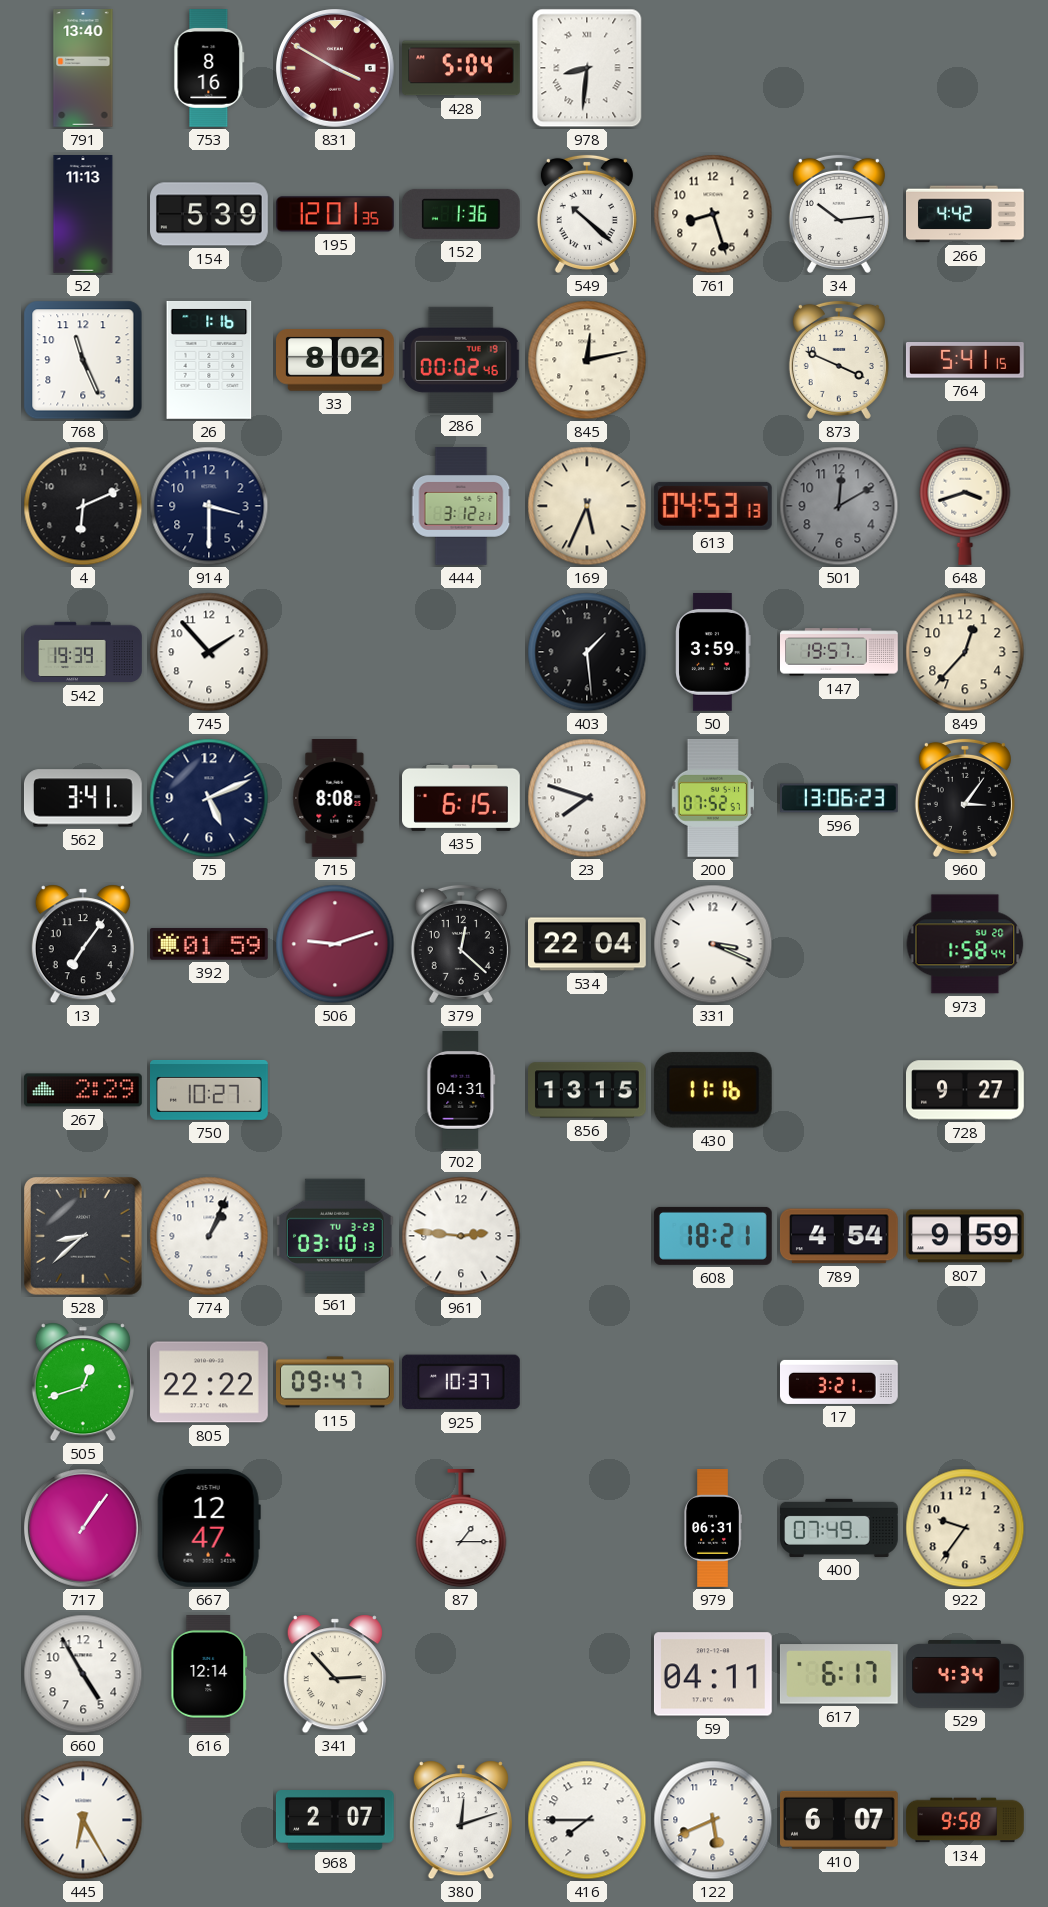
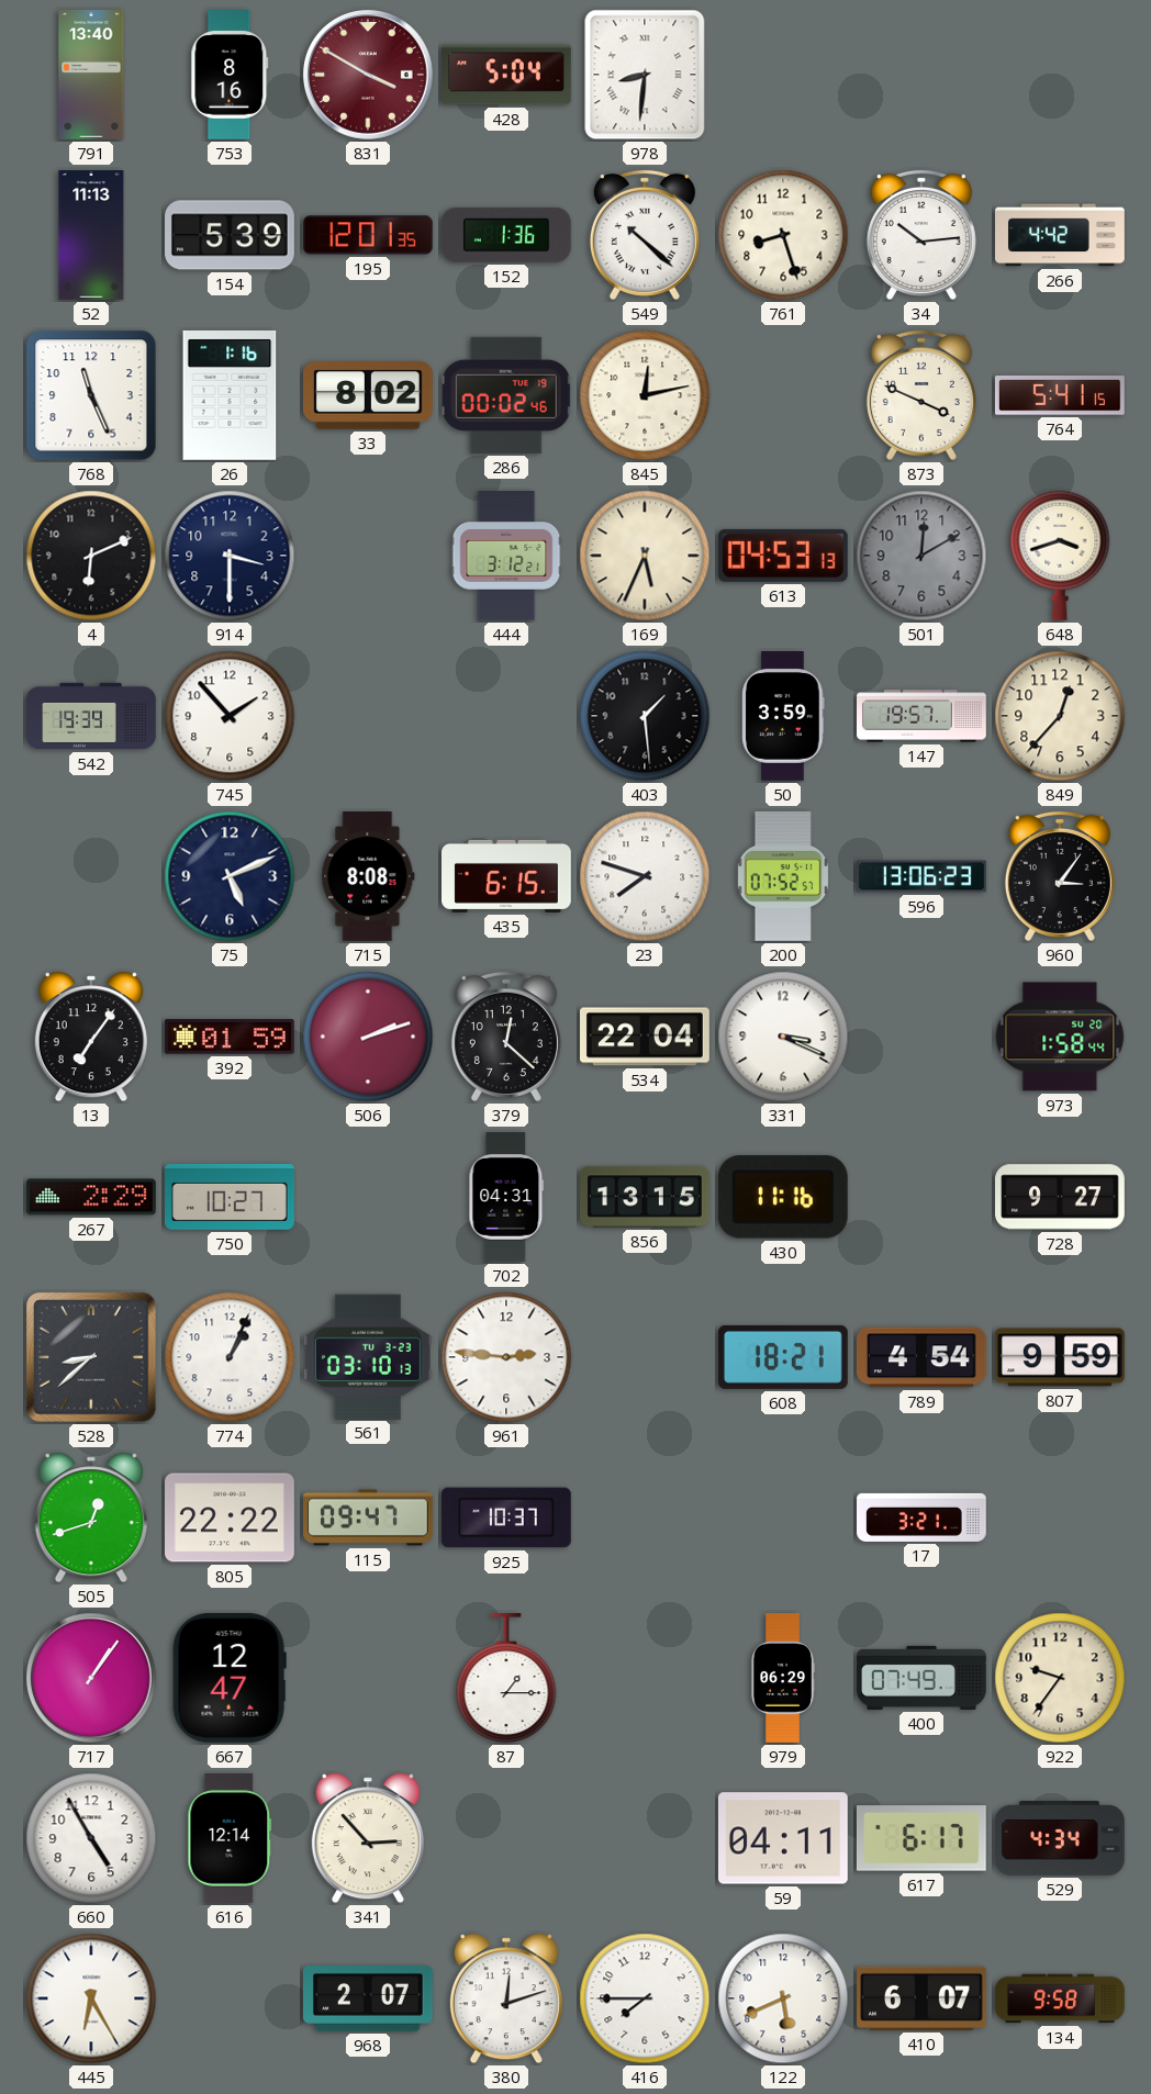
562: 3:41 -> none
506: 9:12 -> 2:12
979: 06:31 -> 06:29
